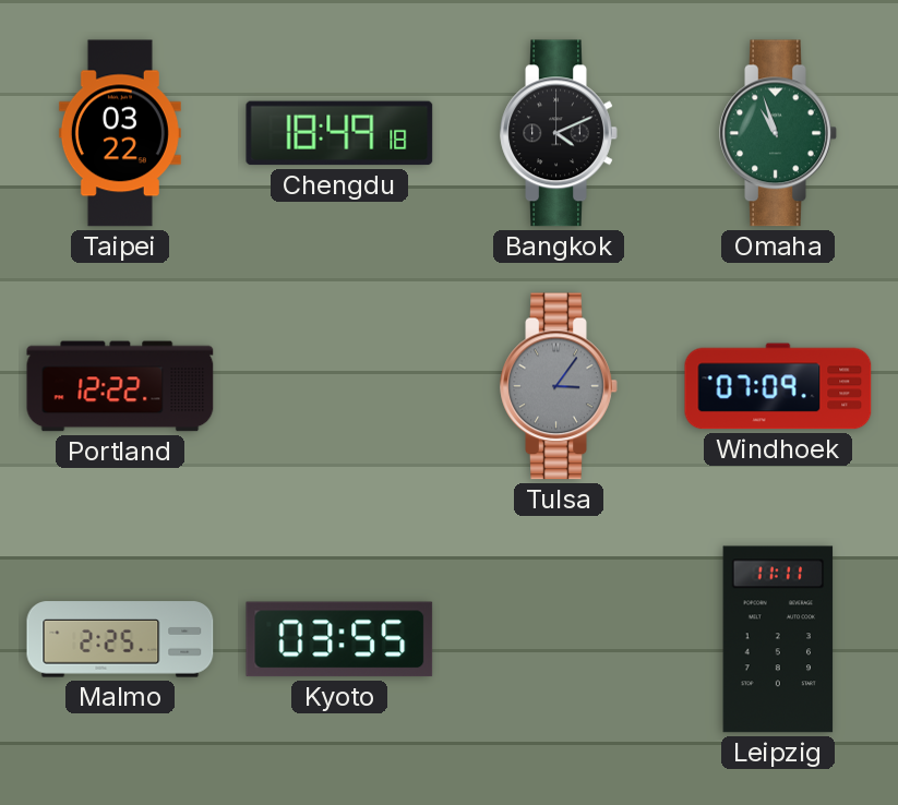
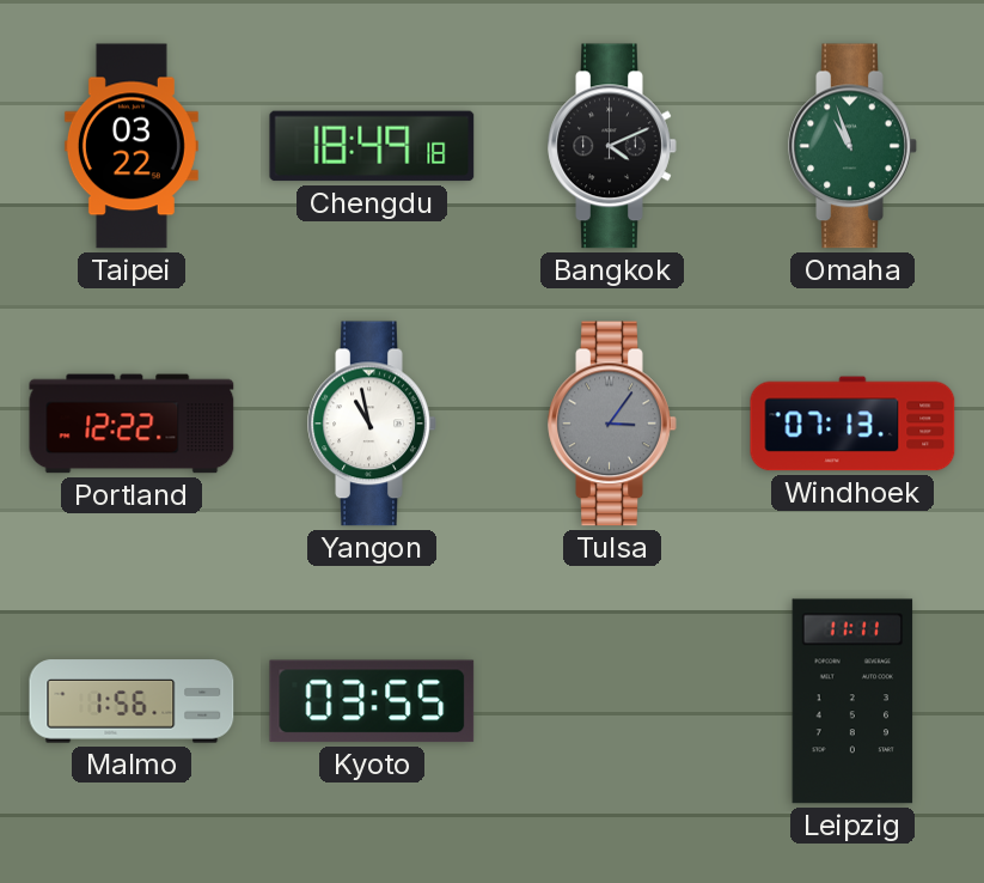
Yangon: none -> 10:58
Windhoek: 07:09 -> 07:13
Malmo: 2:25 -> 1:56
